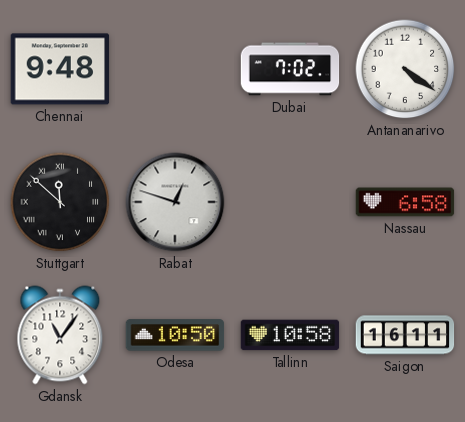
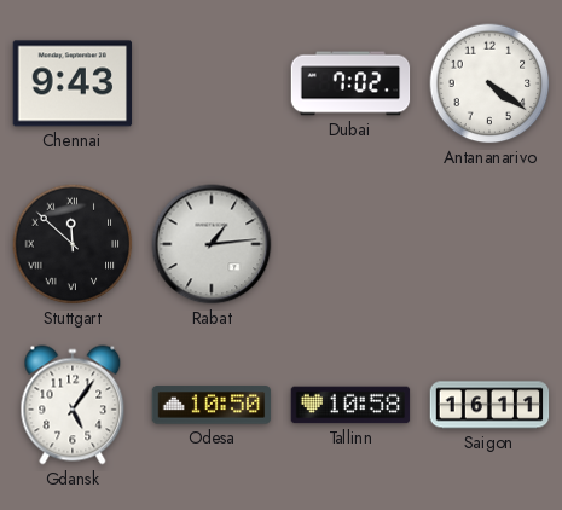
Chennai: 9:48 -> 9:43
Rabat: 12:48 -> 1:14
Nassau: 6:58 -> none
Gdansk: 11:06 -> 5:06
